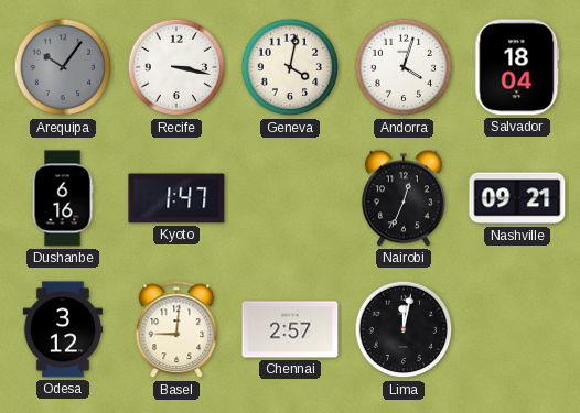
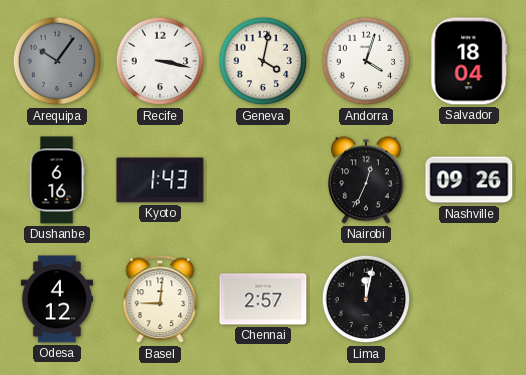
Kyoto: 1:47 -> 1:43
Nashville: 09:21 -> 09:26
Odesa: 3:12 -> 4:12
